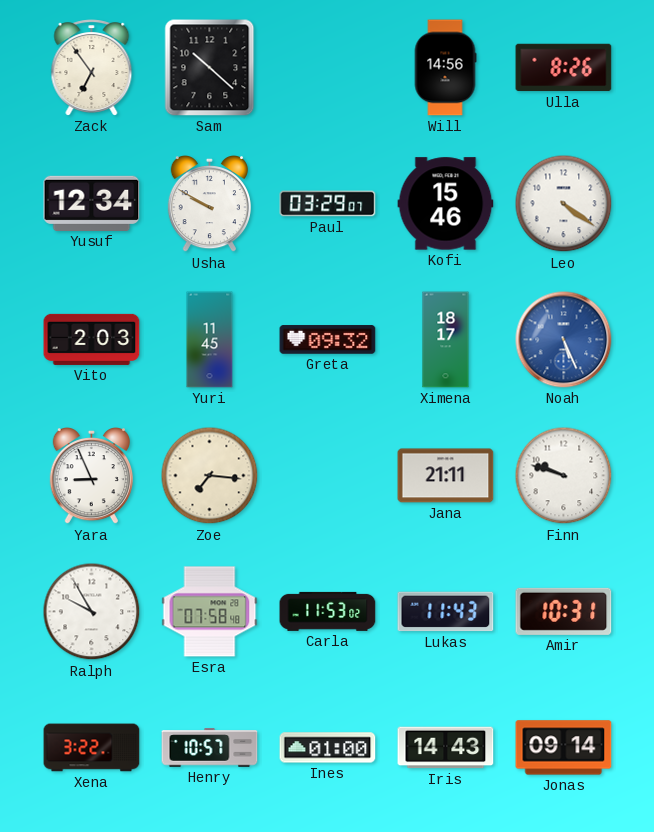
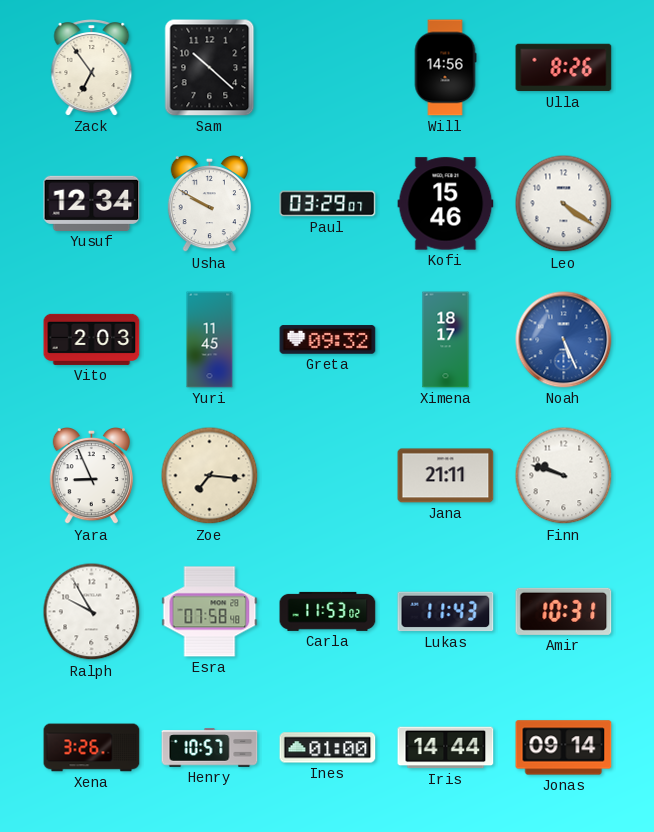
Xena: 3:22 -> 3:26
Iris: 14:43 -> 14:44
